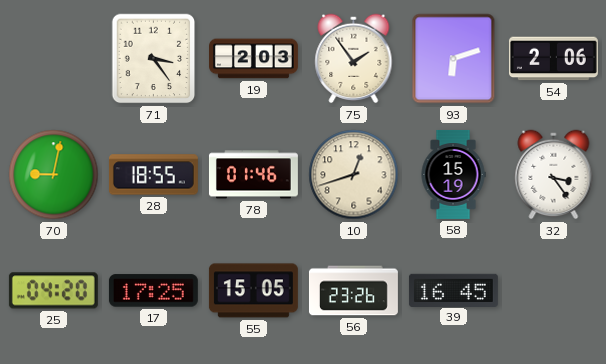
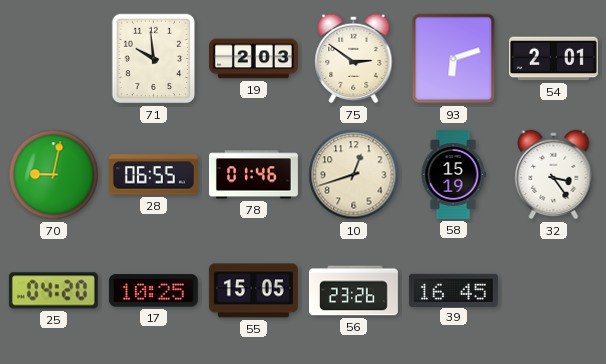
71: 3:24 -> 9:59
75: 1:54 -> 2:51
54: 2:06 -> 2:01
28: 18:55 -> 06:55
17: 17:25 -> 10:25
